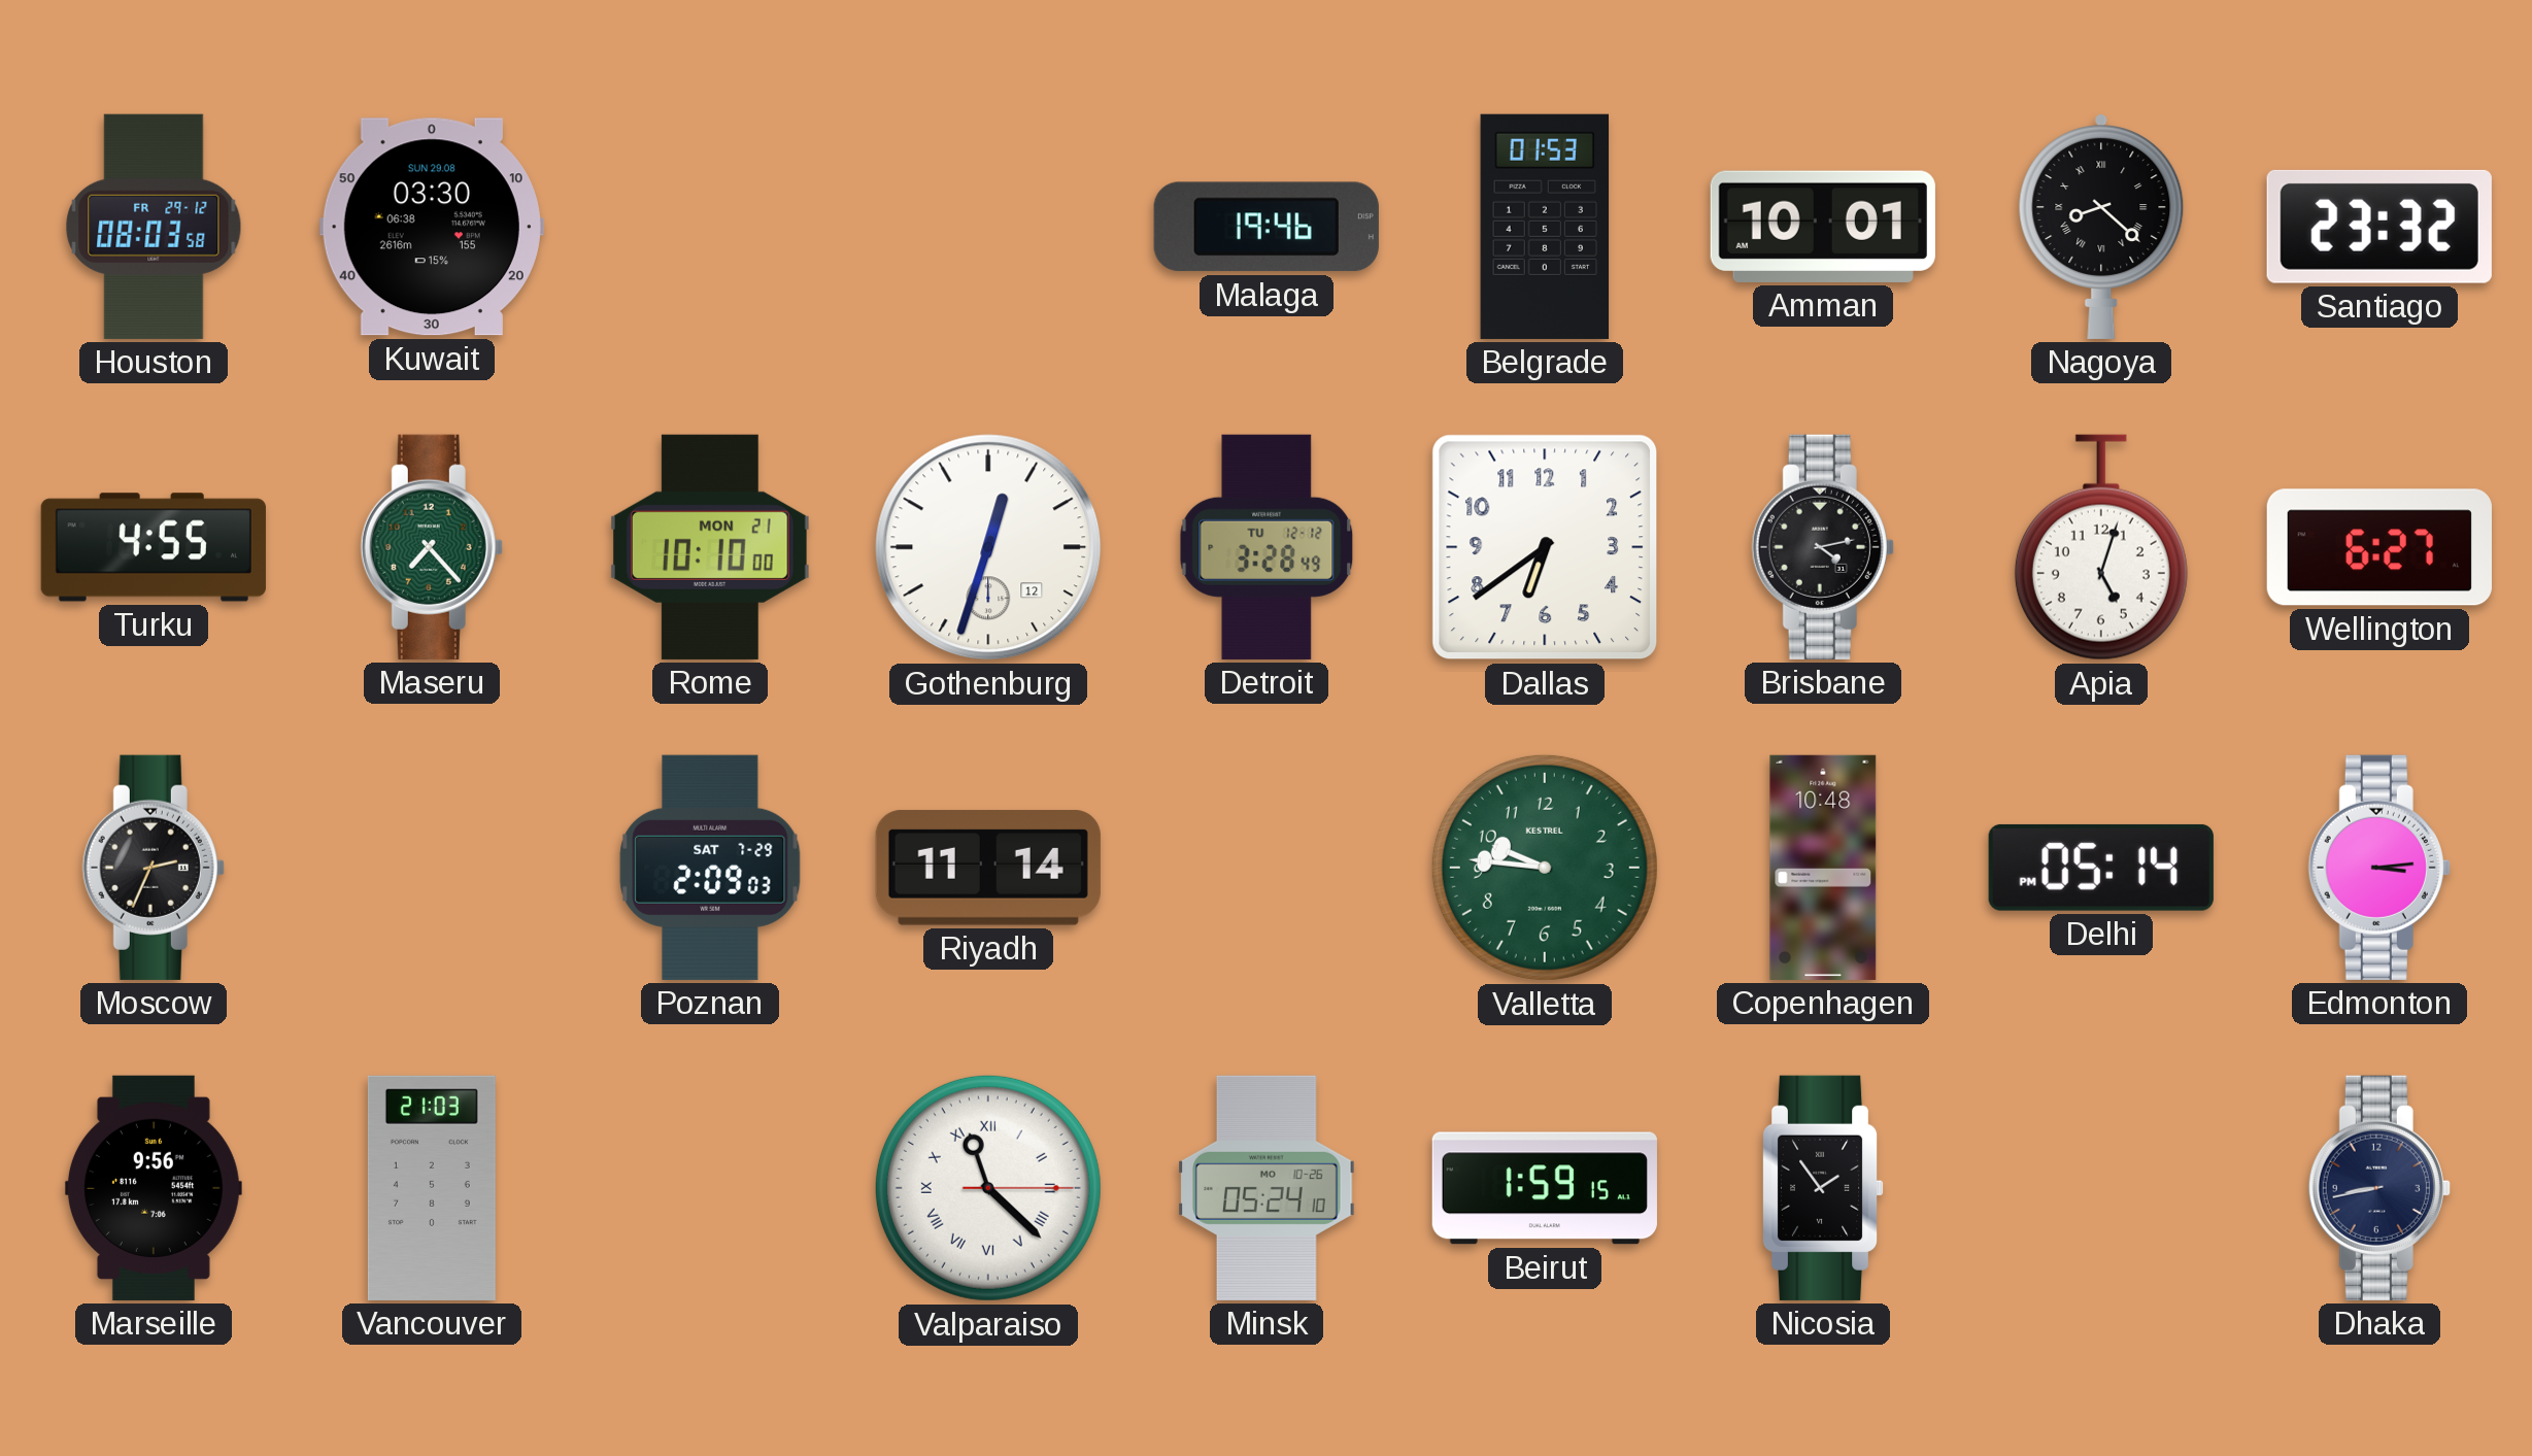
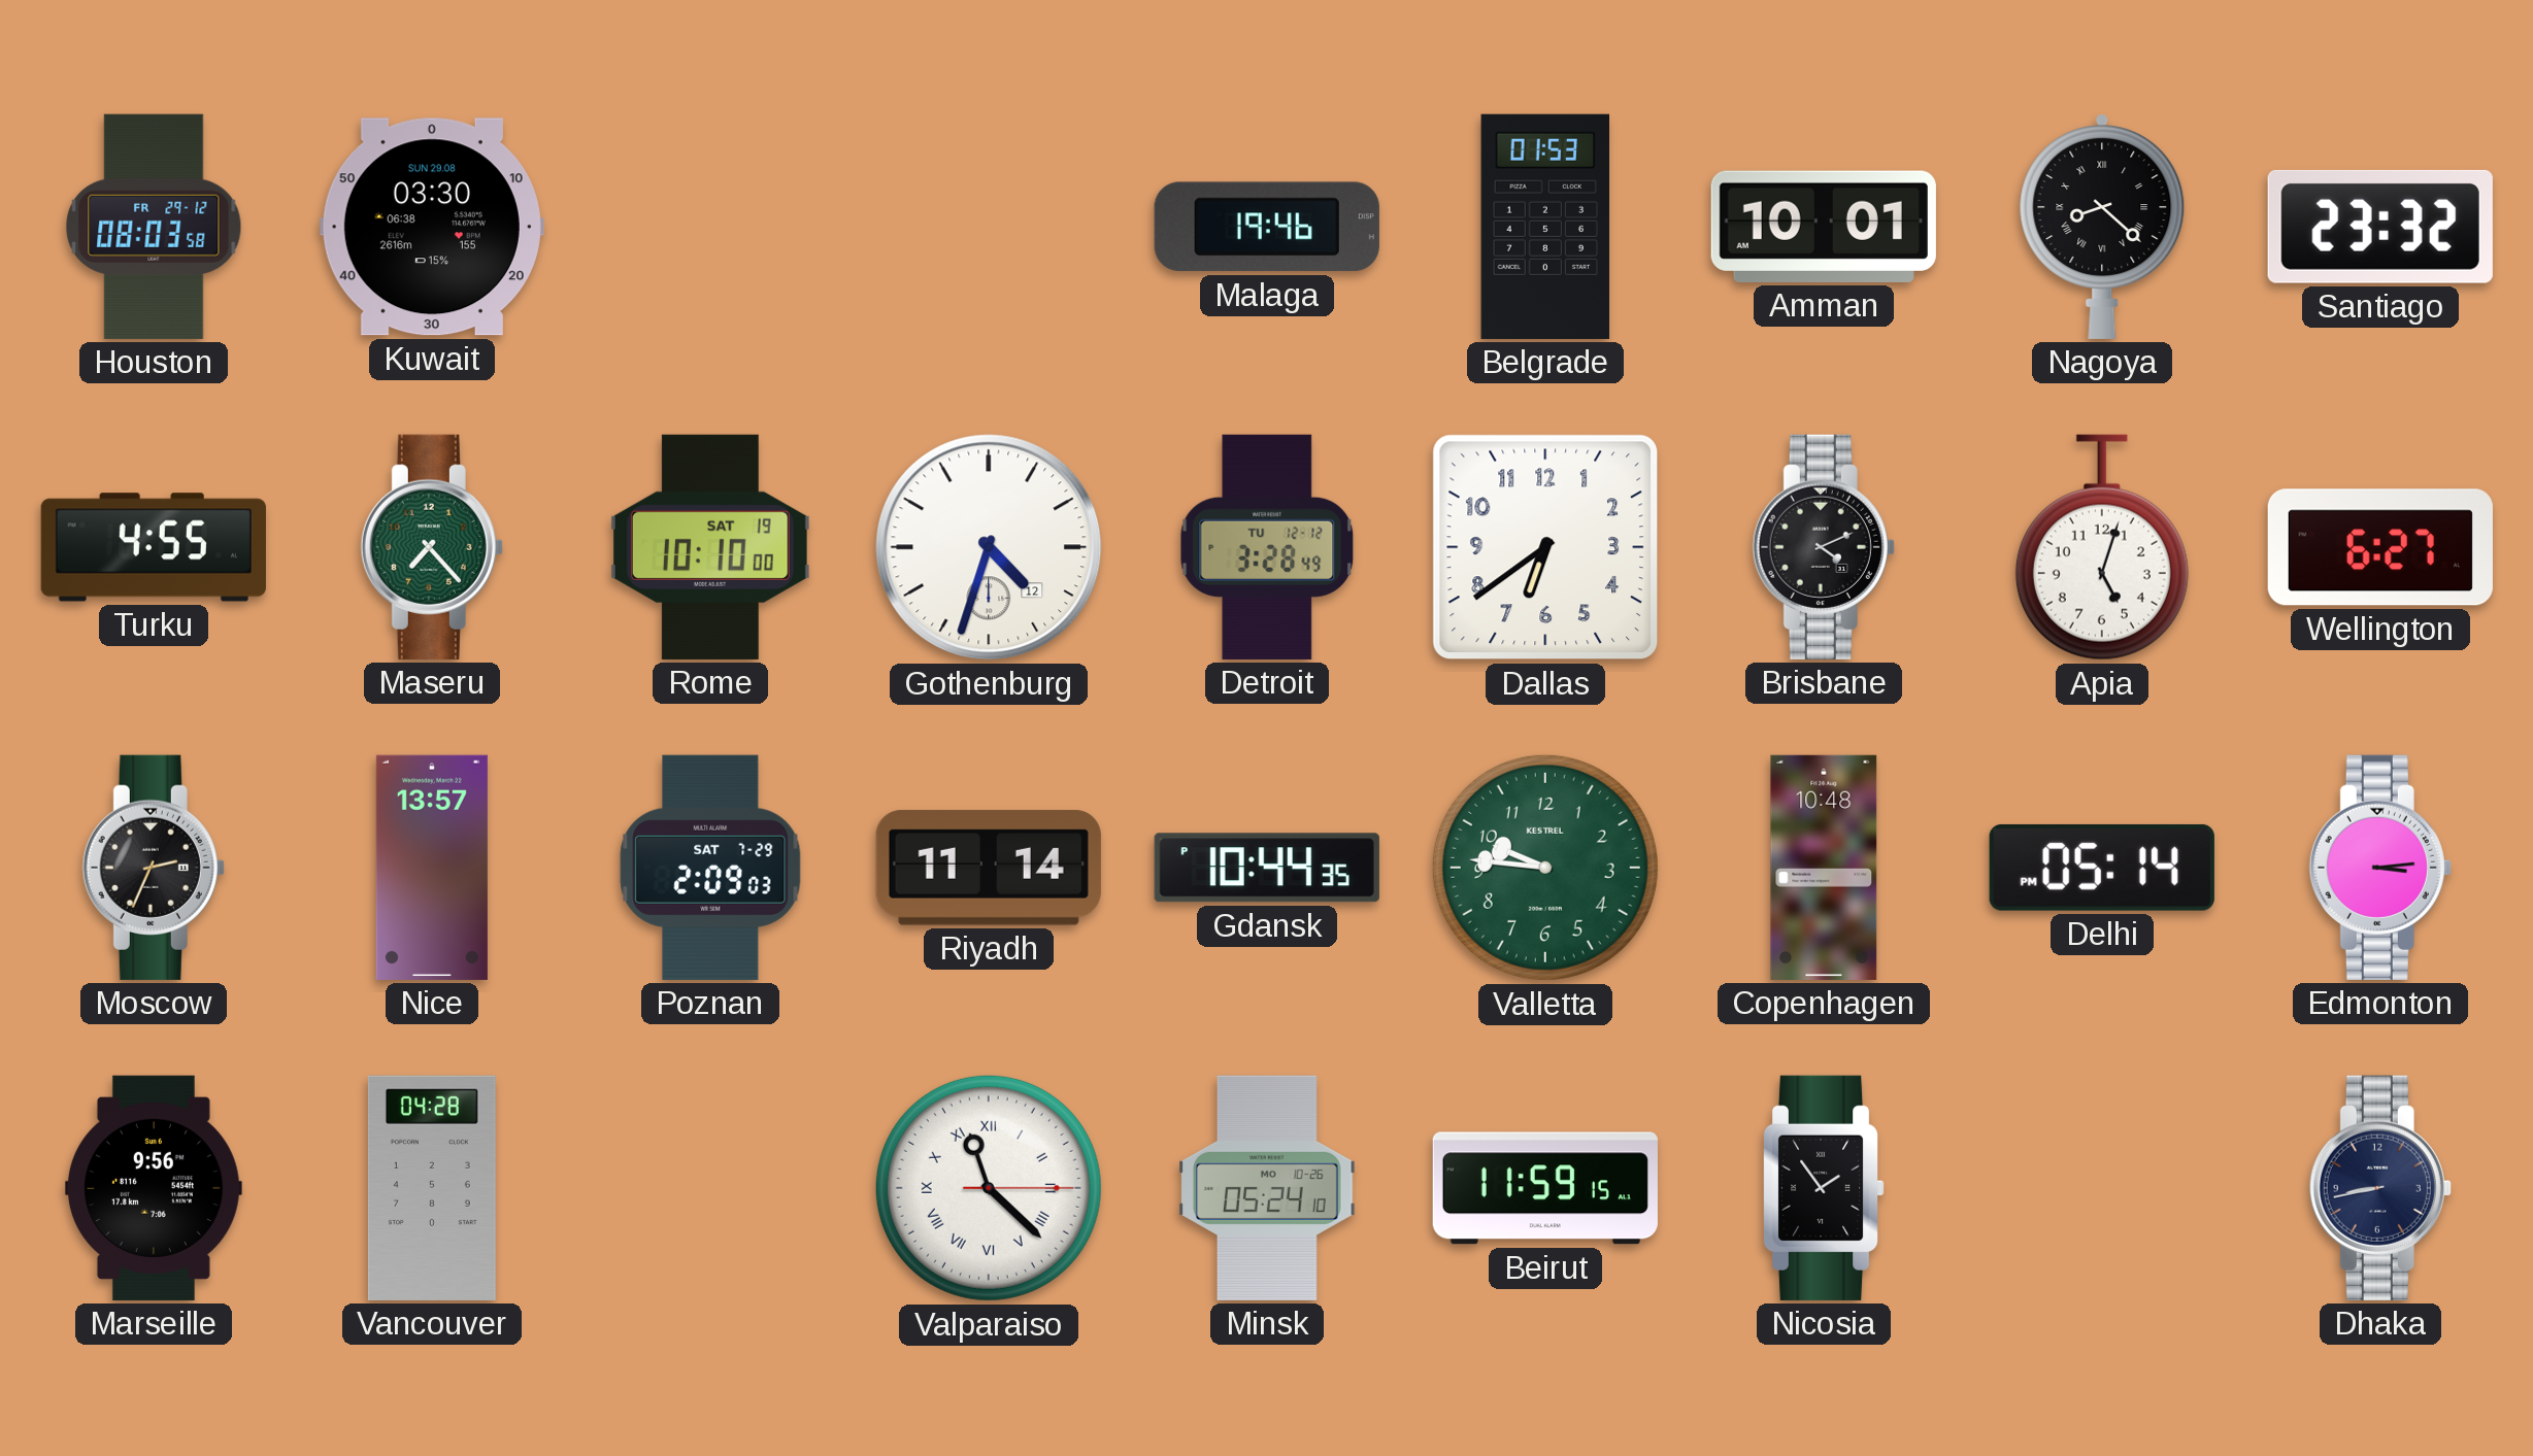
Rome date: MON 21 -> SAT 19
Gothenburg: 12:33 -> 4:33
Brisbane: 4:13 -> 4:11
Nice: none -> 13:57
Gdansk: none -> 10:44
Vancouver: 21:03 -> 04:28
Beirut: 1:59 -> 11:59
